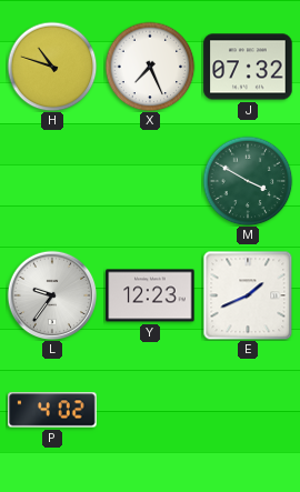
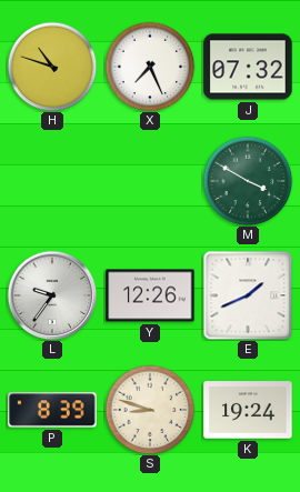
Y: 12:23 -> 12:26
P: 4:02 -> 8:39
S: none -> 8:48
K: none -> 19:24
